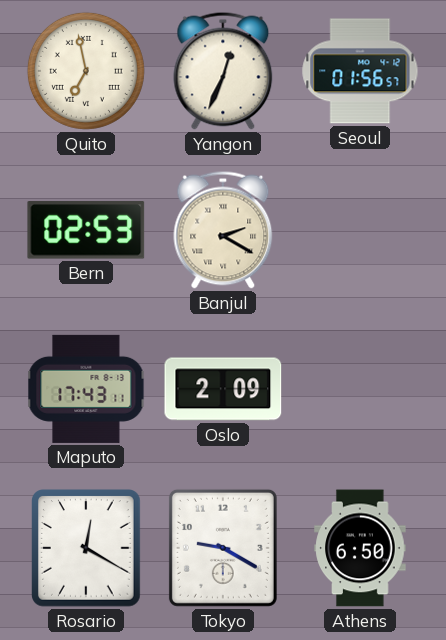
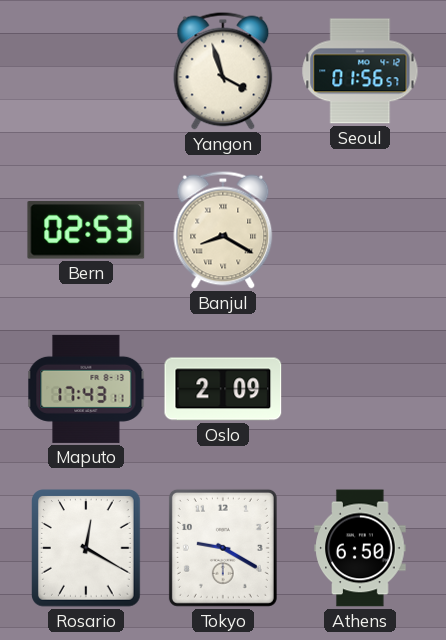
Quito: 6:58 -> none
Yangon: 12:34 -> 3:57
Banjul: 2:20 -> 8:20
